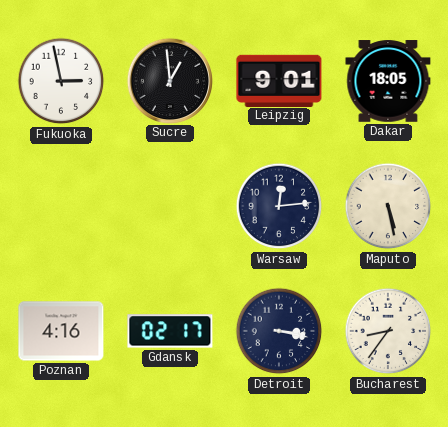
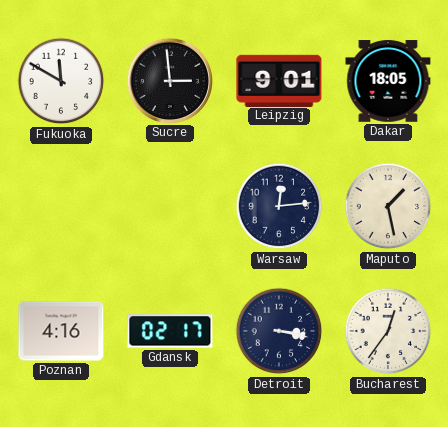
Fukuoka: 2:58 -> 11:50
Sucre: 12:59 -> 2:59
Maputo: 5:28 -> 1:28
Bucharest: 8:36 -> 12:36
